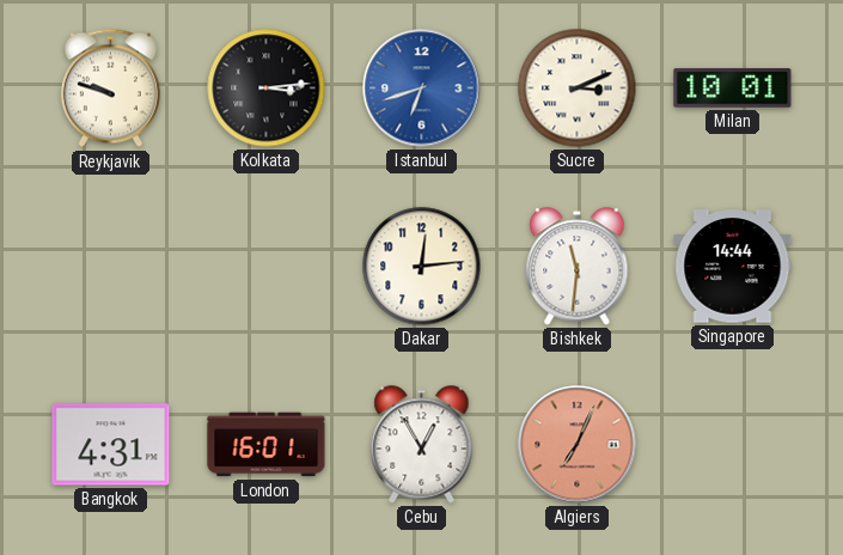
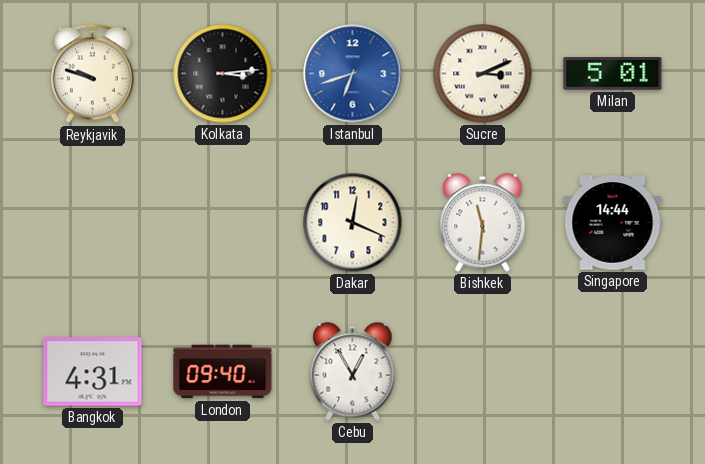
Milan: 10:01 -> 5:01
Dakar: 12:14 -> 12:19
London: 16:01 -> 09:40
Algiers: 7:04 -> none
